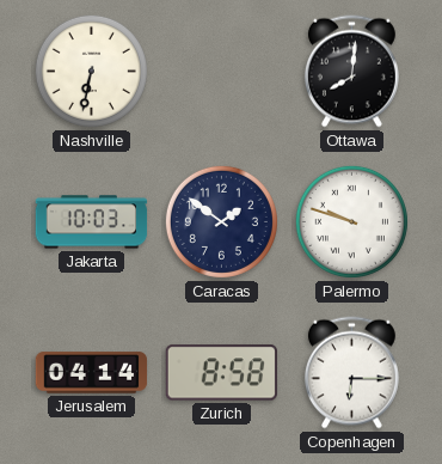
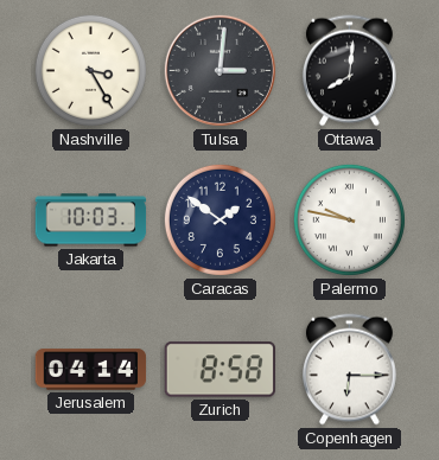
Nashville: 6:32 -> 3:25
Tulsa: none -> 3:01
Palermo: 9:48 -> 9:47
